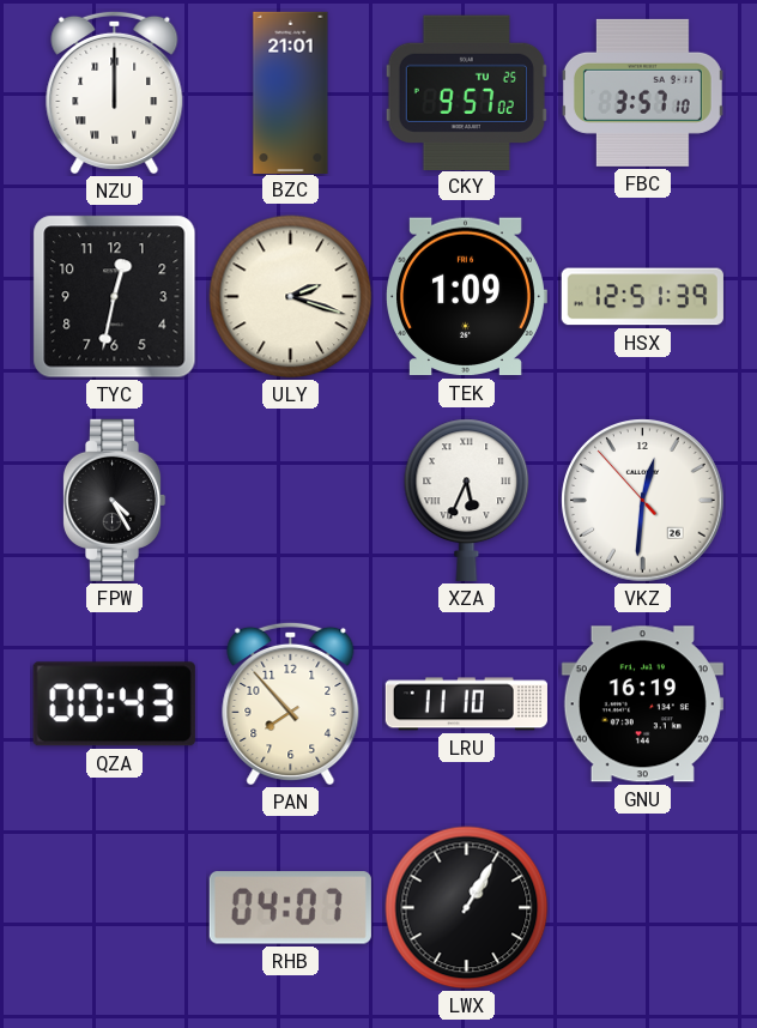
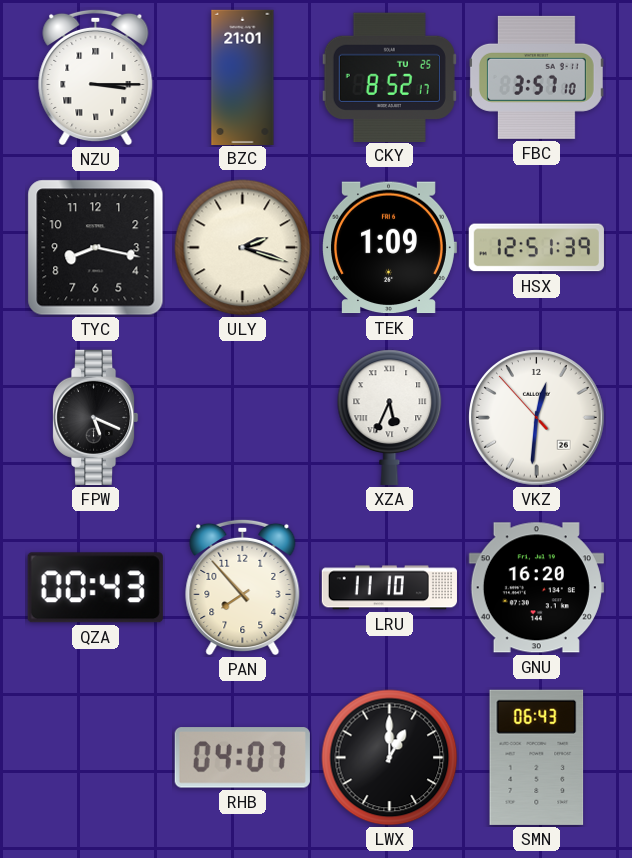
NZU: 12:00 -> 3:15
CKY: 9:57 -> 8:52
TYC: 12:32 -> 8:17
FPW: 4:25 -> 5:19
GNU: 16:19 -> 16:20
LWX: 1:05 -> 1:00
SMN: none -> 06:43
